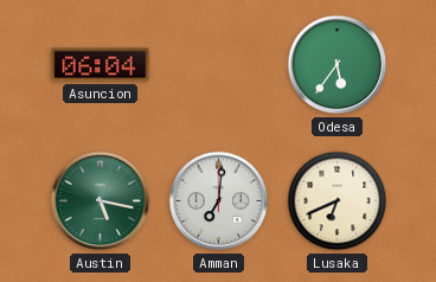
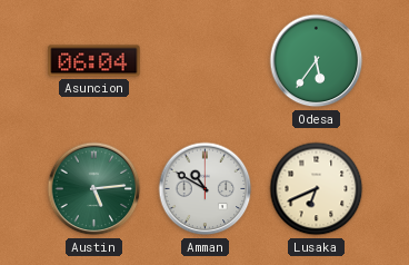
Austin: 5:17 -> 5:14
Amman: 7:01 -> 10:50
